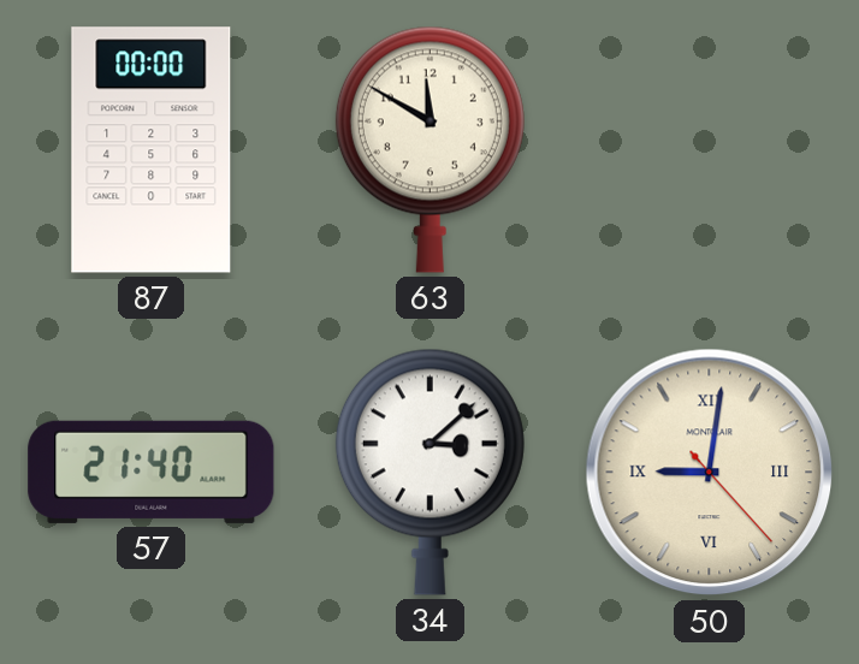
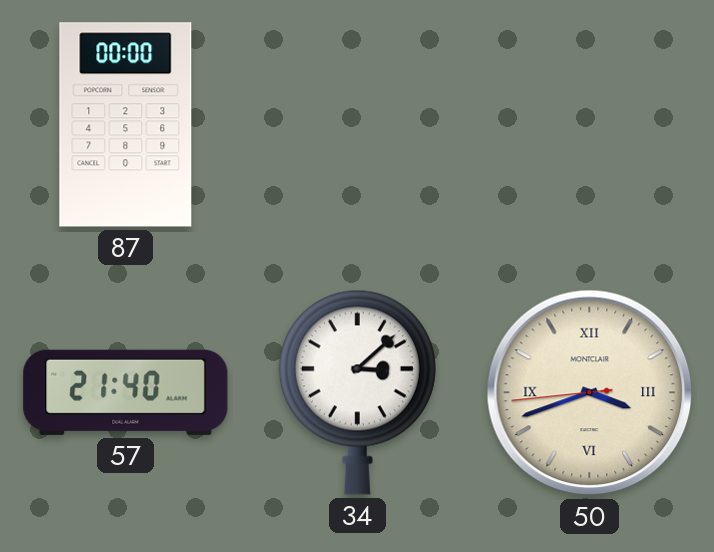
63: 11:50 -> none
50: 9:01 -> 3:41
